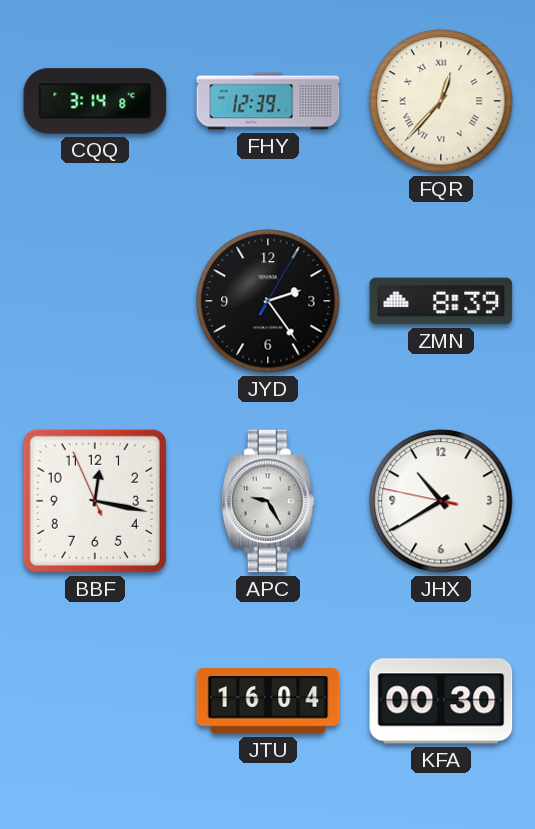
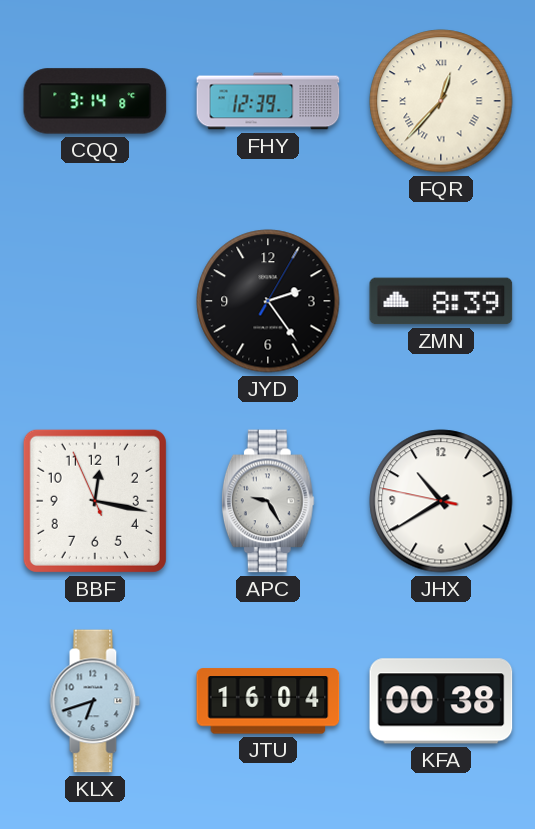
KLX: none -> 6:42
KFA: 00:30 -> 00:38
